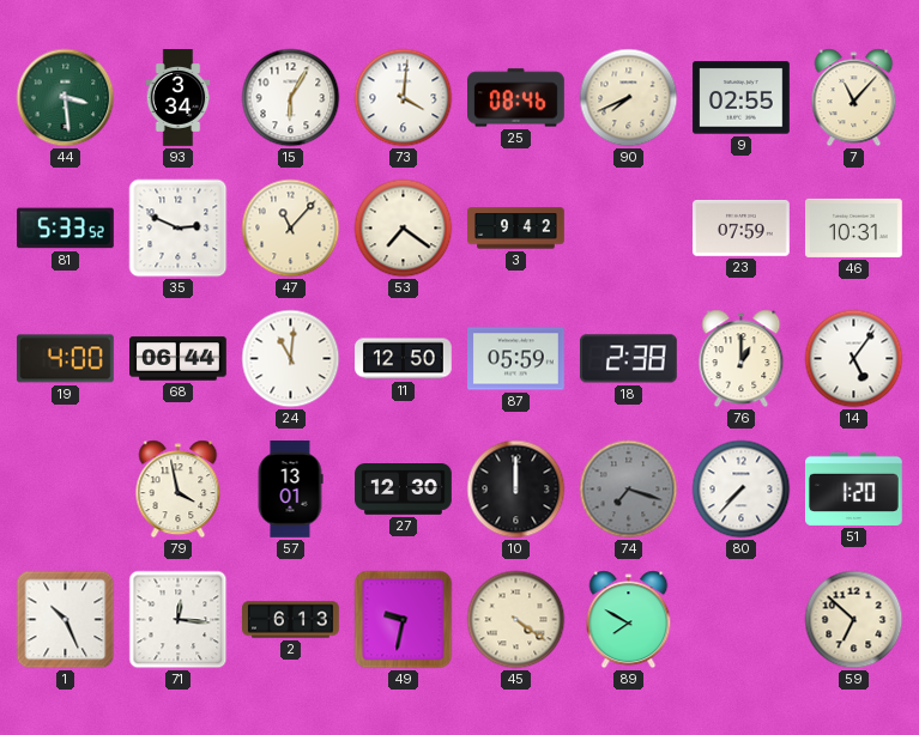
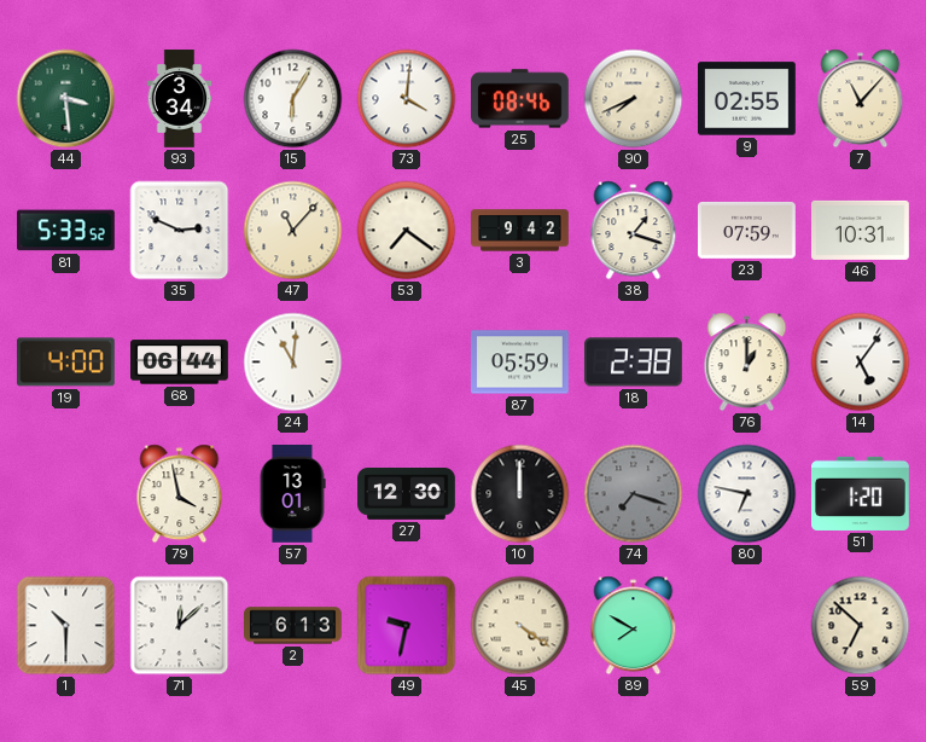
38: none -> 1:18
11: 12:50 -> none
80: 7:37 -> 6:47
1: 10:26 -> 10:30
71: 12:16 -> 12:08
